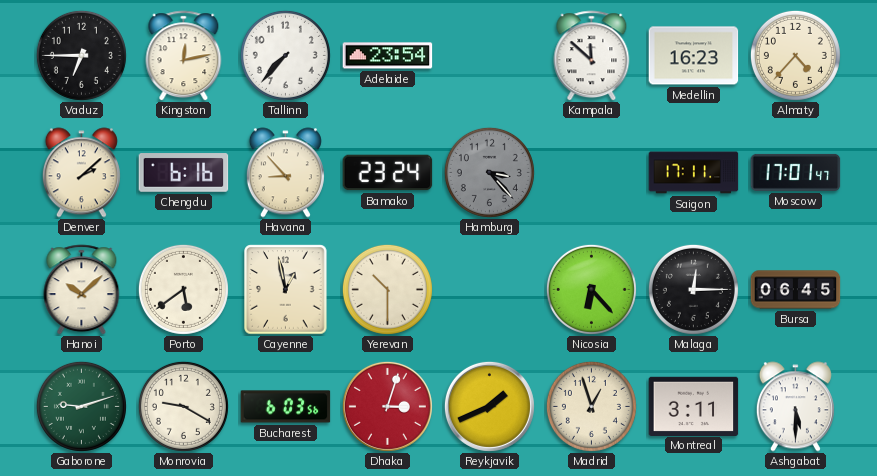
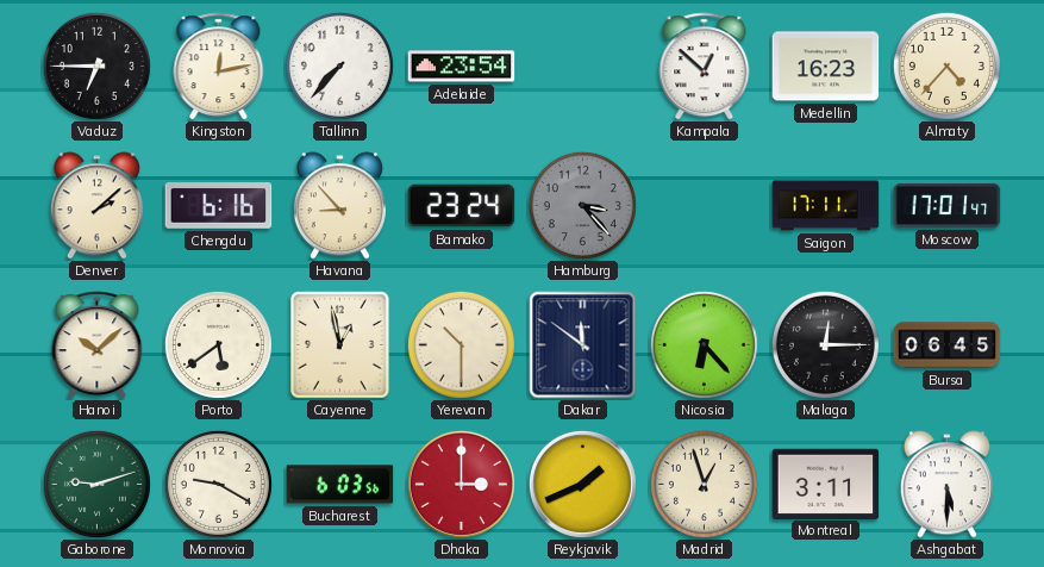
Kampala: 11:52 -> 12:52
Dakar: none -> 11:51
Dhaka: 3:03 -> 3:00
